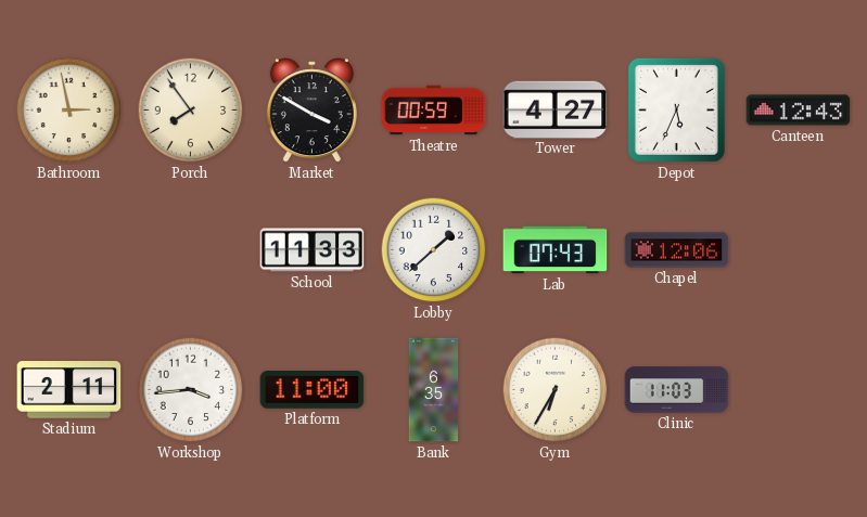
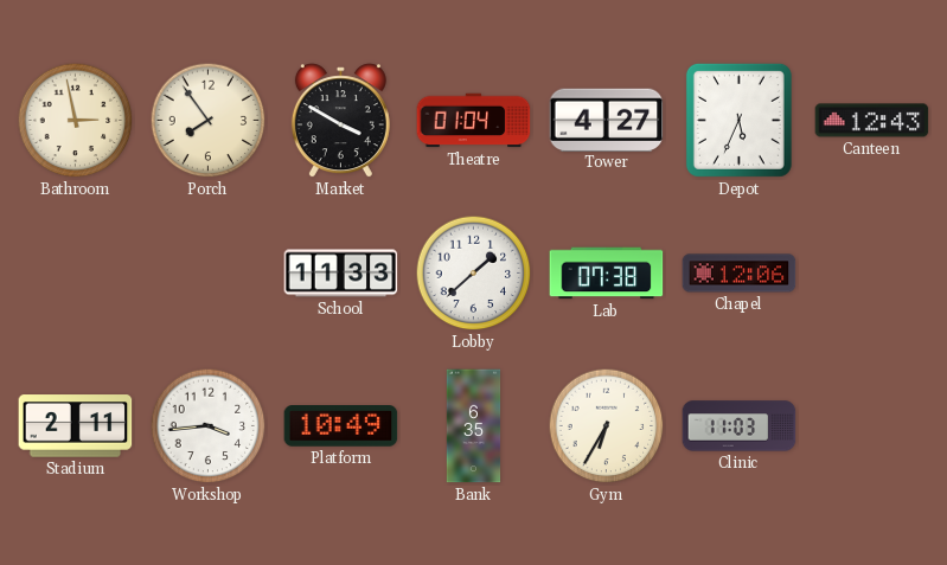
Theatre: 00:59 -> 01:04
Lab: 07:43 -> 07:38
Platform: 11:00 -> 10:49
